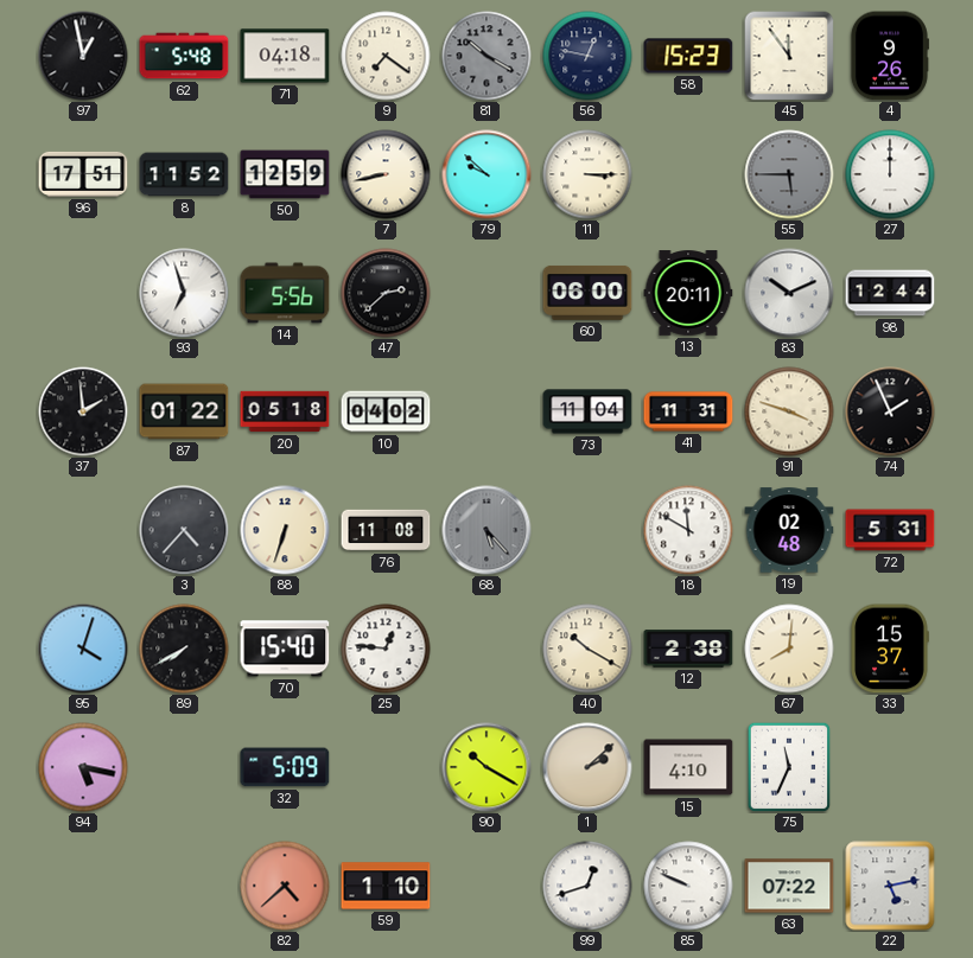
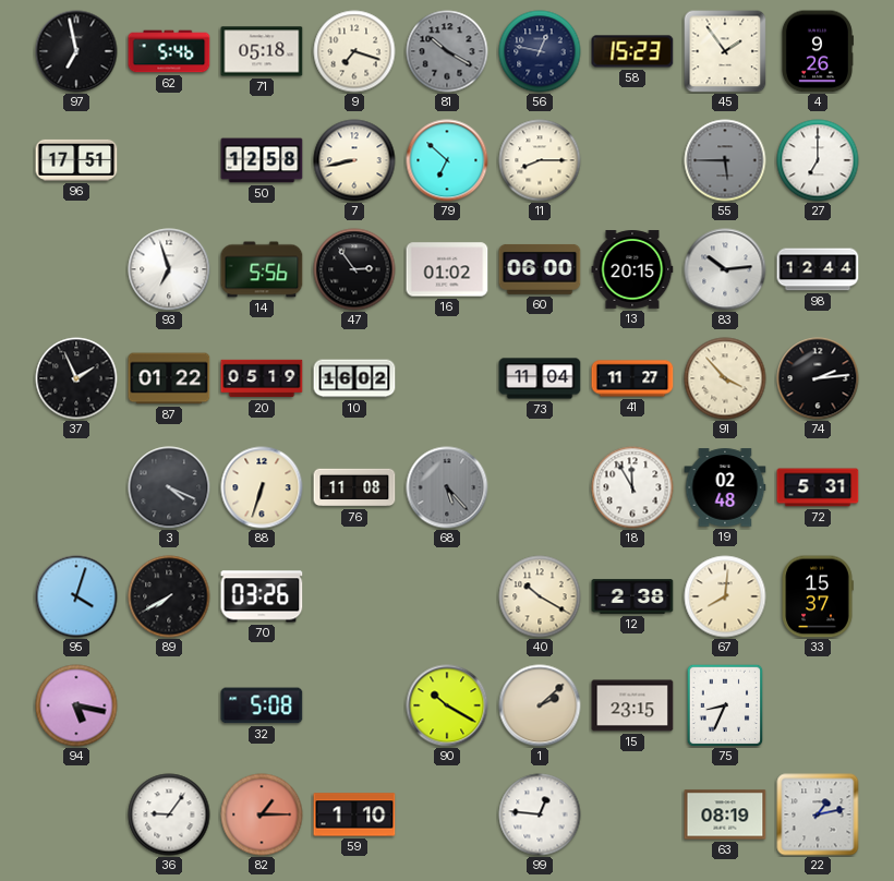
97: 12:58 -> 6:58
62: 5:48 -> 5:46
71: 04:18 -> 05:18
9: 7:21 -> 7:18
45: 11:54 -> 1:54
8: 11:52 -> none
50: 12:59 -> 12:58
79: 9:52 -> 6:52
11: 3:15 -> 8:15
27: 12:00 -> 7:00
47: 2:38 -> 2:54
16: none -> 01:02
13: 20:11 -> 20:15
83: 10:11 -> 10:14
37: 1:59 -> 1:56
20: 05:18 -> 05:19
10: 04:02 -> 16:02
41: 11:31 -> 11:27
91: 3:48 -> 3:53
74: 1:56 -> 2:14
3: 4:37 -> 4:19
18: 11:50 -> 11:55
70: 15:40 -> 03:26
25: 12:46 -> none
32: 5:09 -> 5:08
15: 4:10 -> 23:15
75: 11:34 -> 8:34
36: none -> 9:06
82: 4:38 -> 1:15
99: 12:42 -> 12:46
85: 9:49 -> none
63: 07:22 -> 08:19
22: 5:13 -> 1:13
